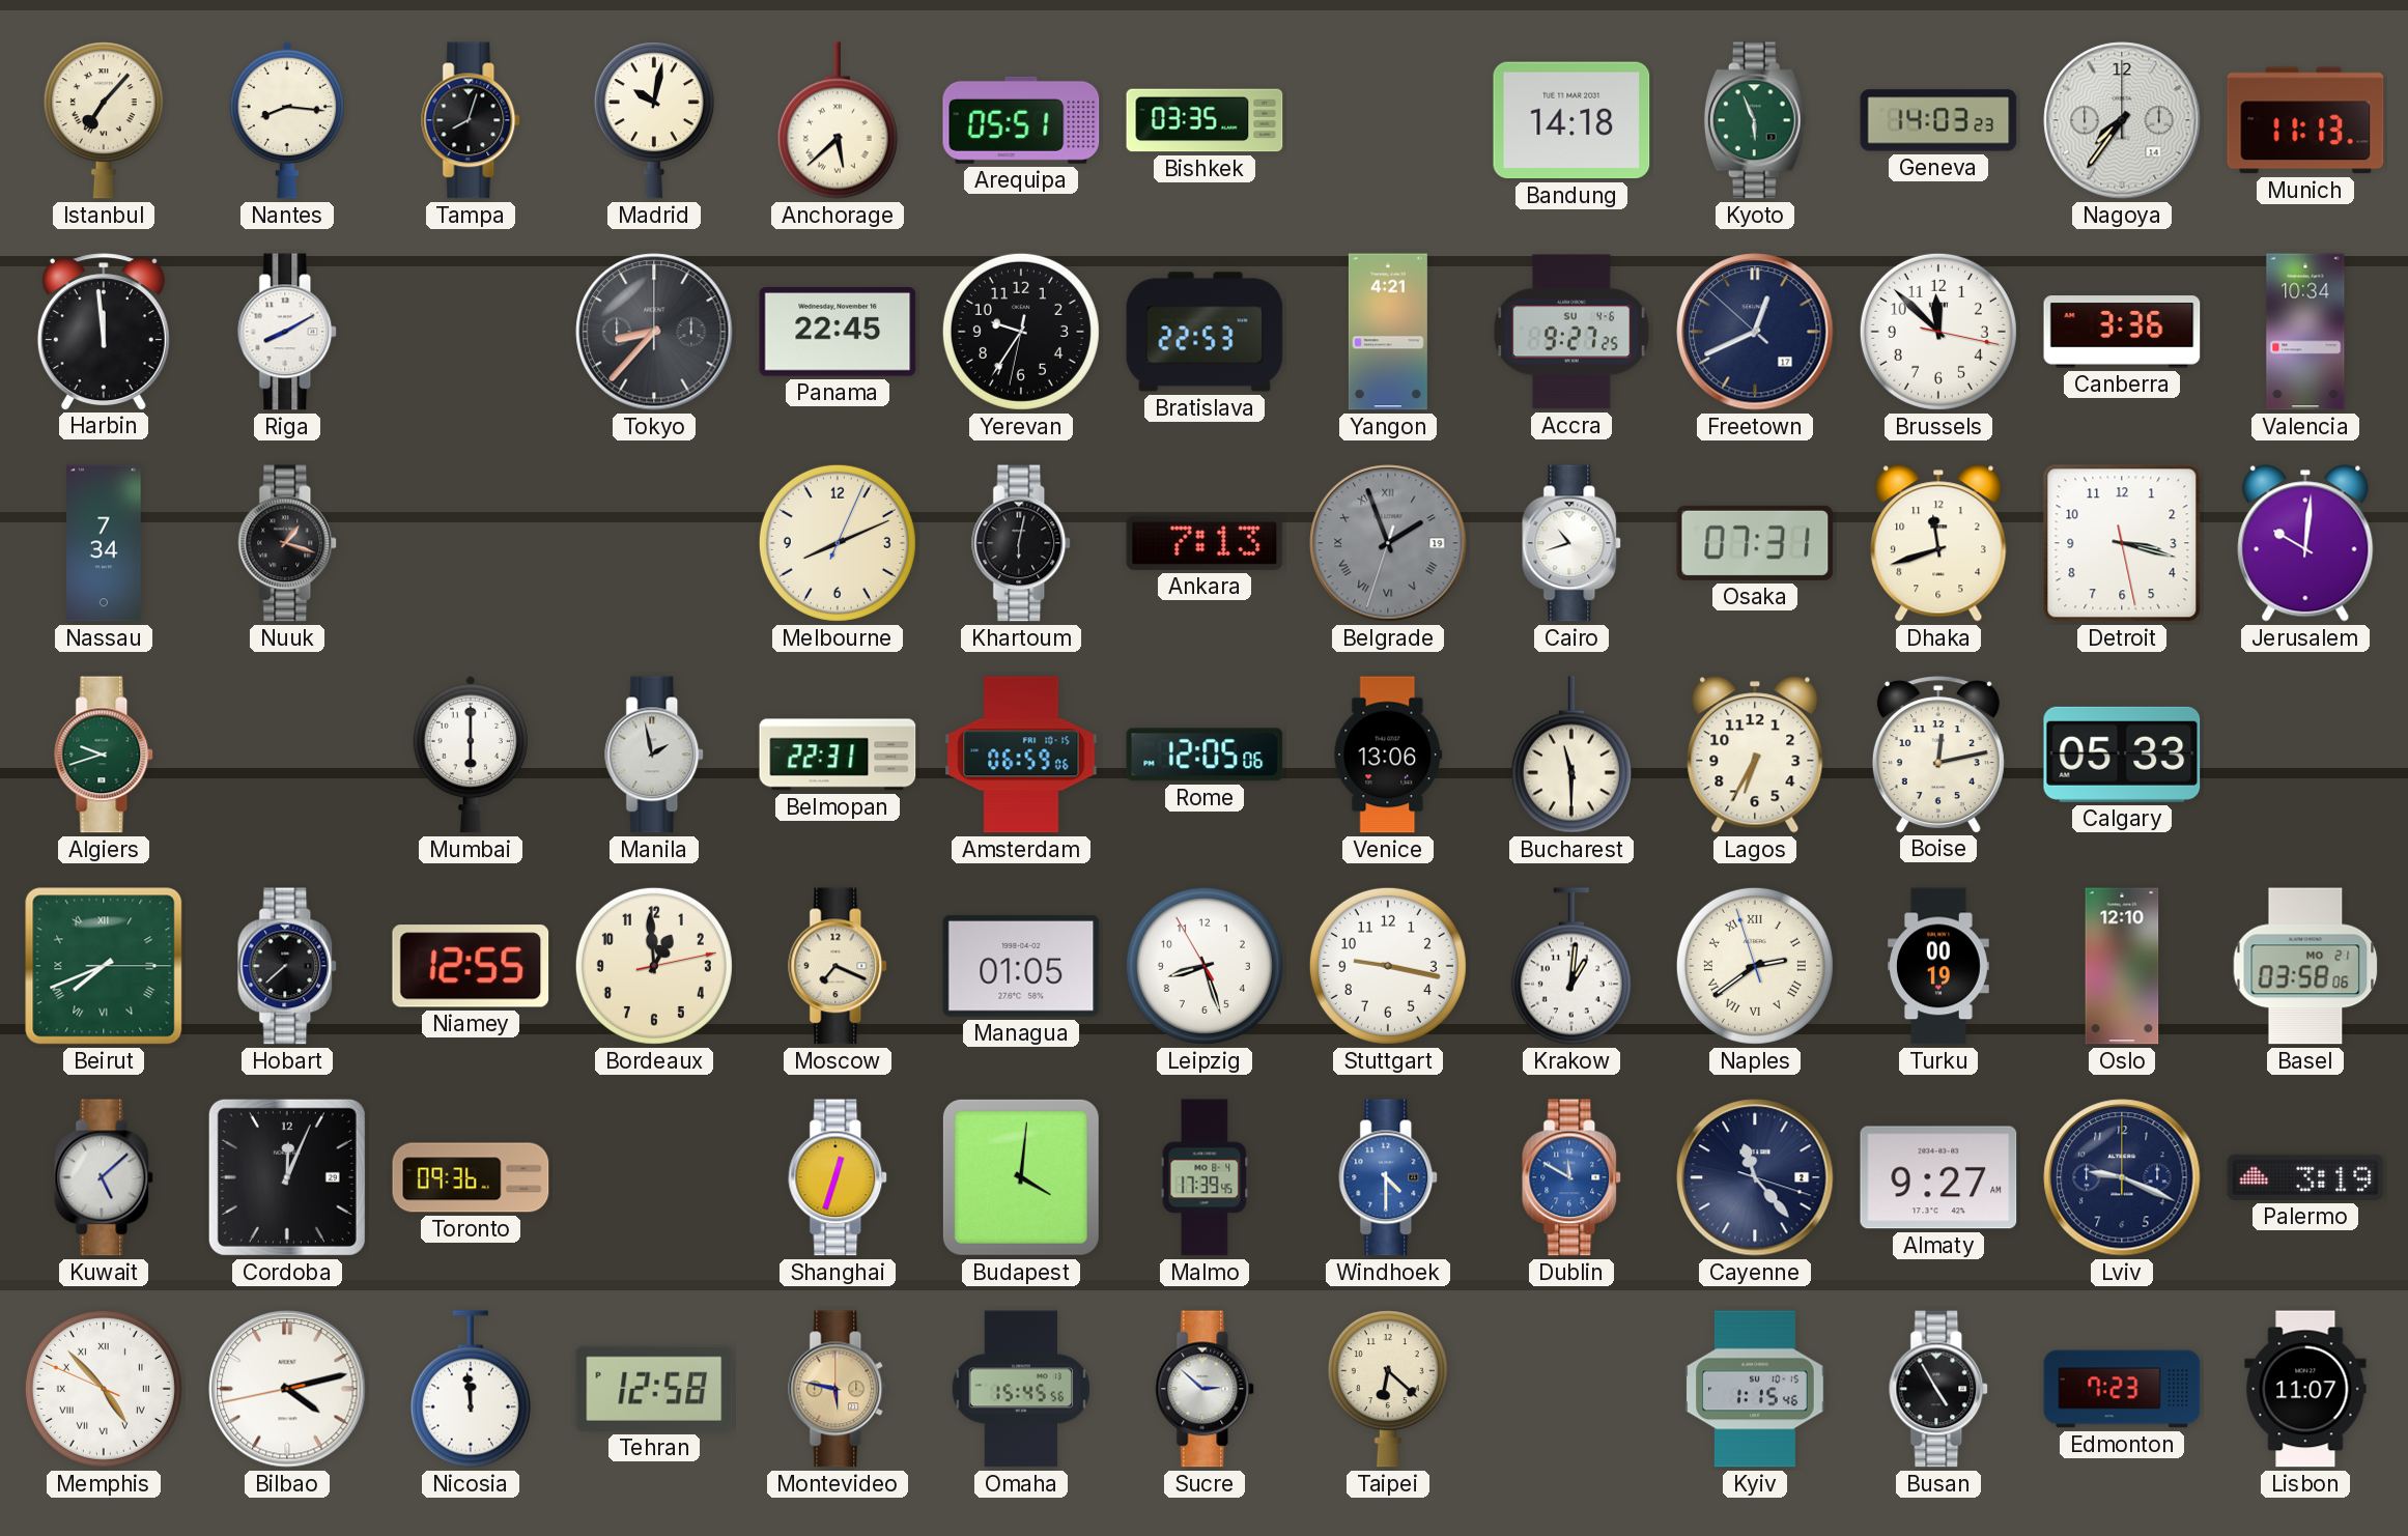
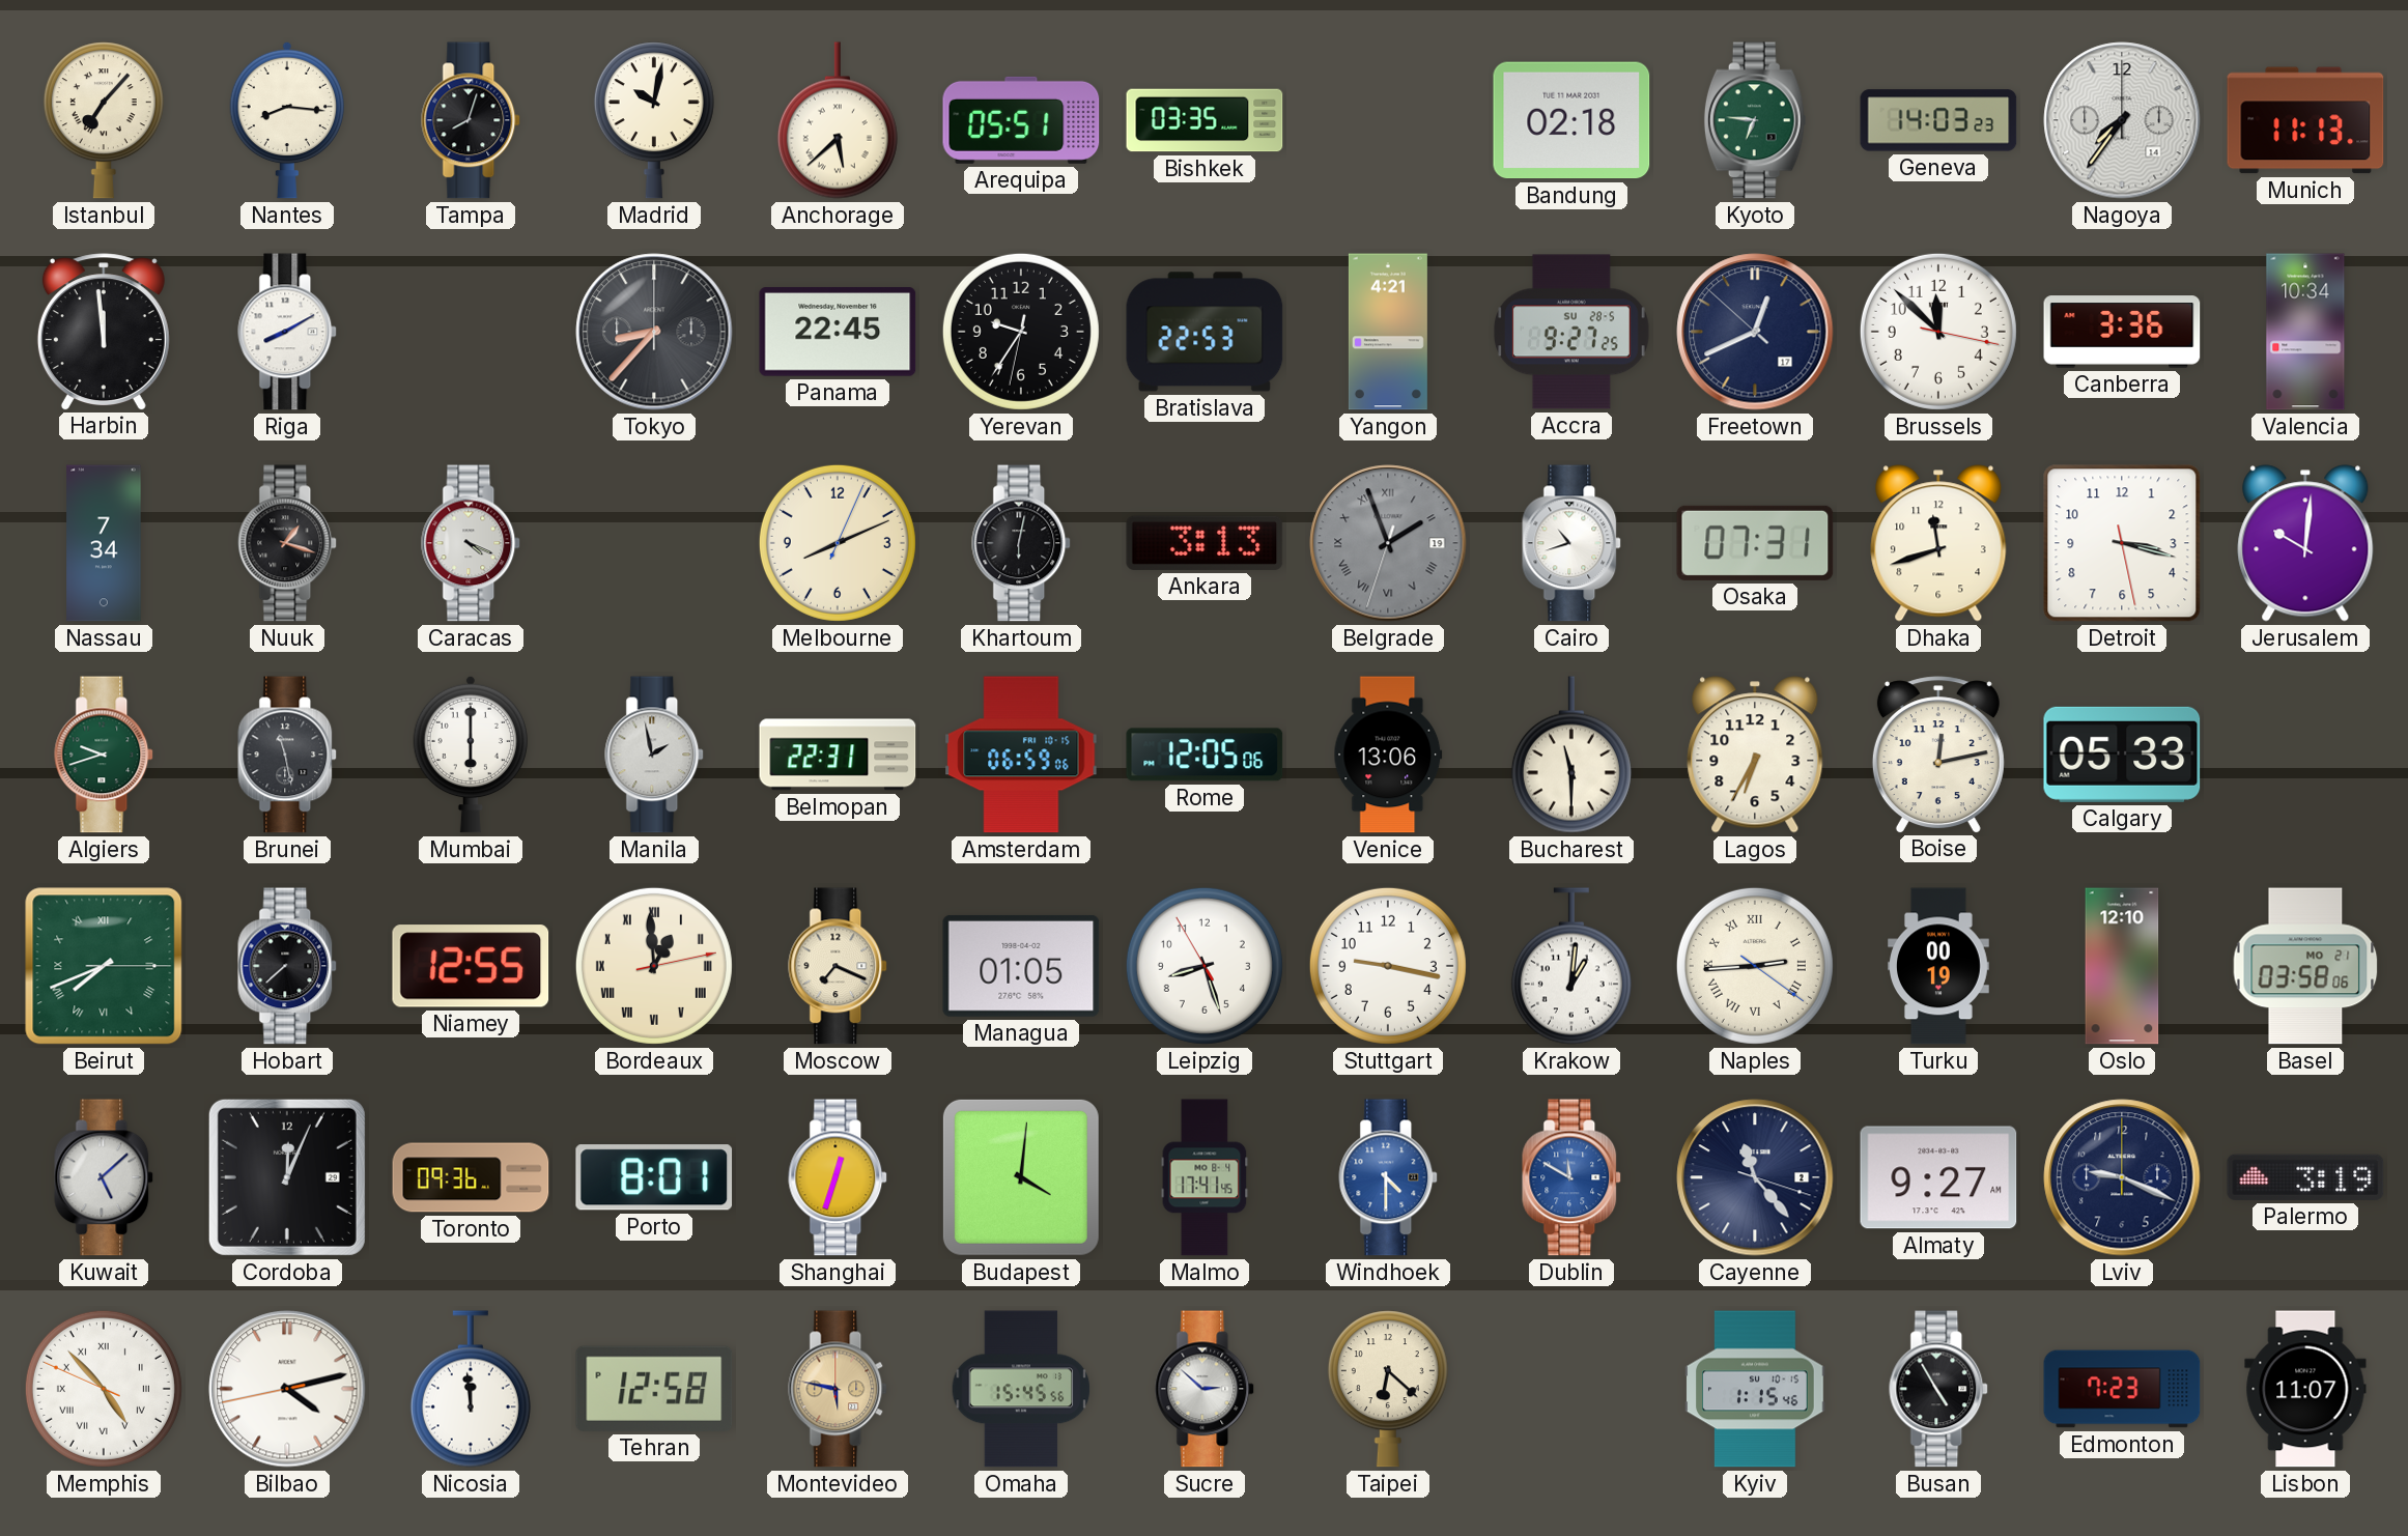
Bandung: 14:18 -> 02:18
Kyoto: 5:56 -> 6:46
Accra date: SU 4-6 -> SU 28-5
Caracas: none -> 4:19
Ankara: 7:13 -> 3:13
Brunei: none -> 11:28
Bordeaux numerals: Arabic -> Roman
Naples: 2:38 -> 2:44
Porto: none -> 8:01
Malmo: 17:39 -> 17:41
